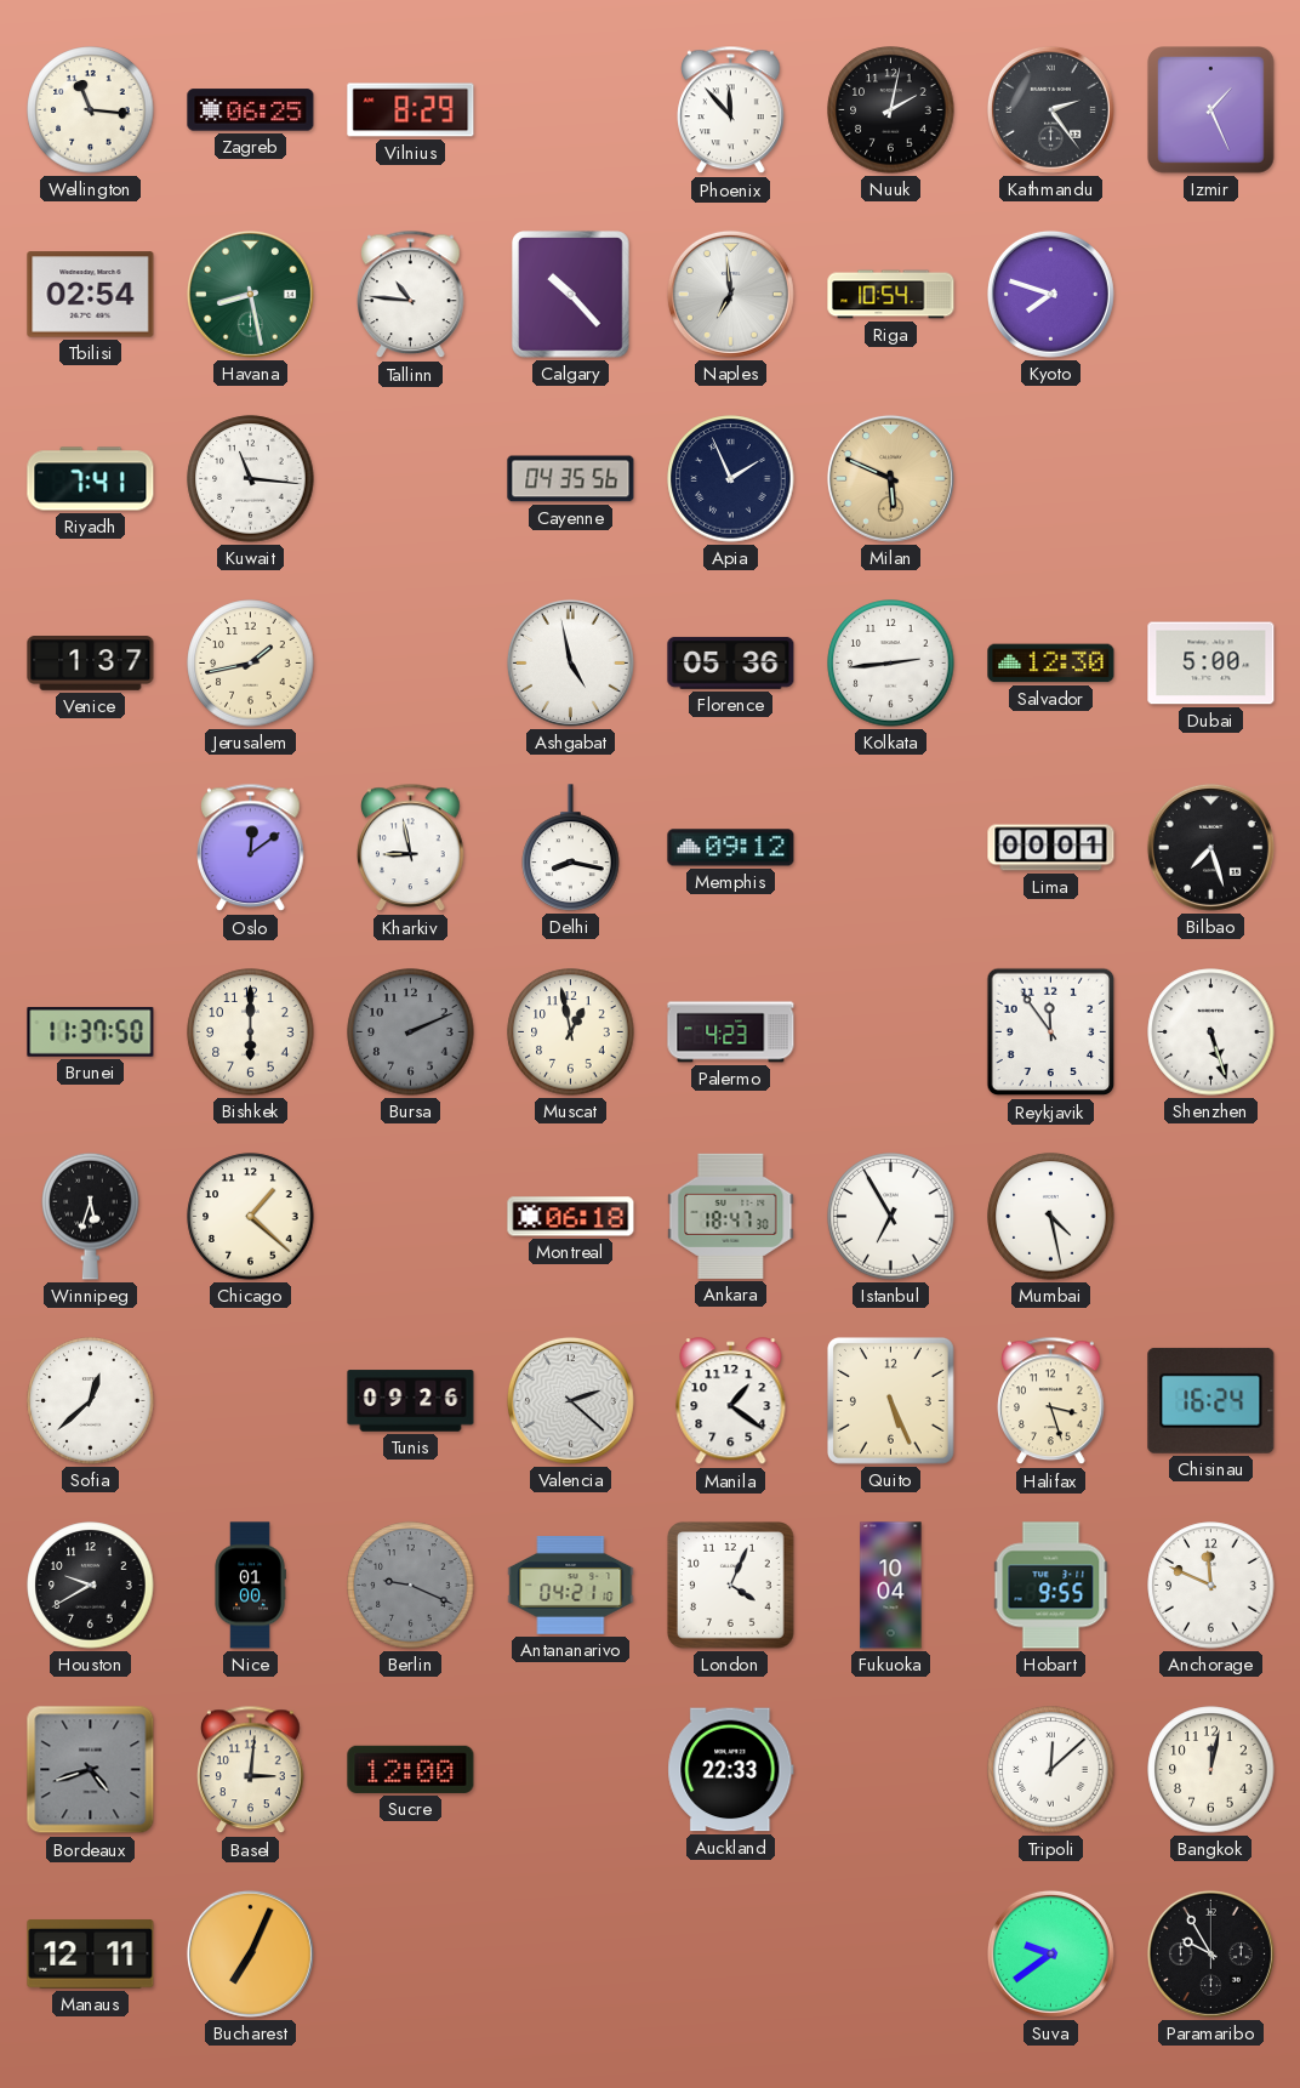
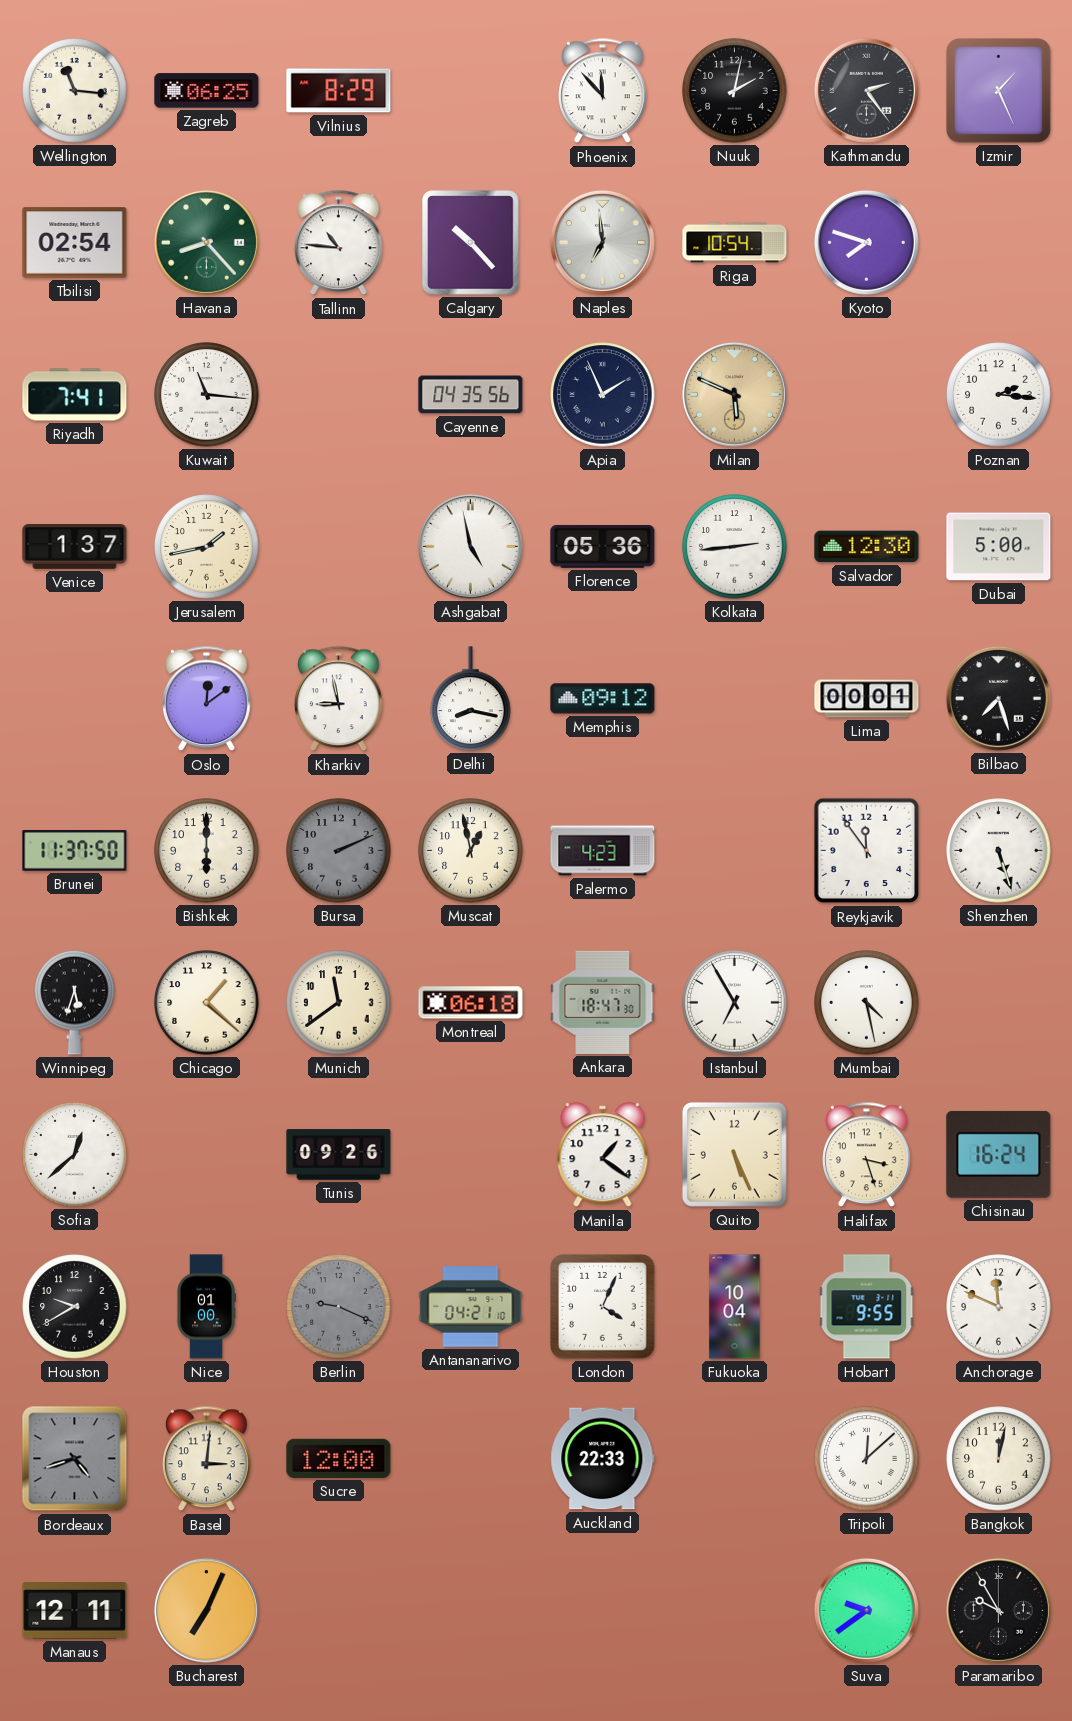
Havana: 8:28 -> 8:23
Poznan: none -> 2:16
Munich: none -> 11:39
Valencia: 2:22 -> none
